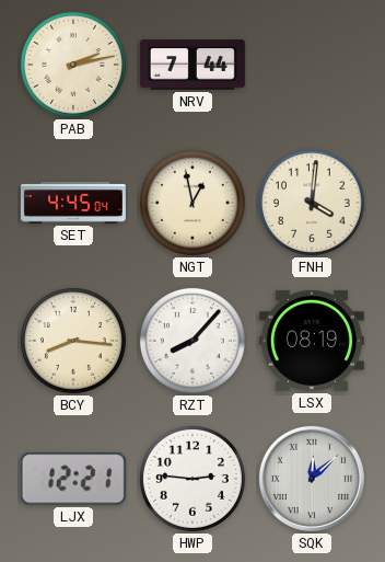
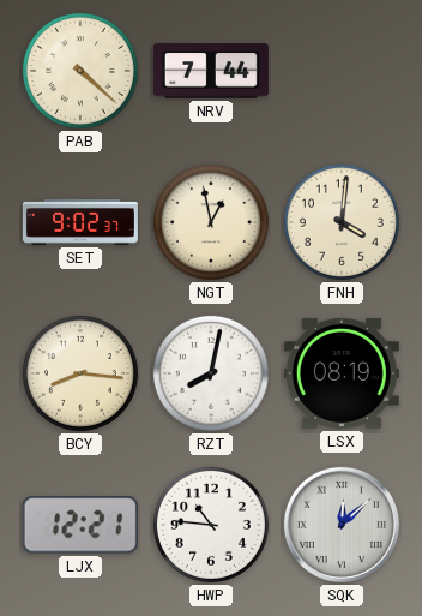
PAB: 2:13 -> 4:22
SET: 4:45 -> 9:02
RZT: 8:07 -> 8:02
HWP: 2:46 -> 10:46
